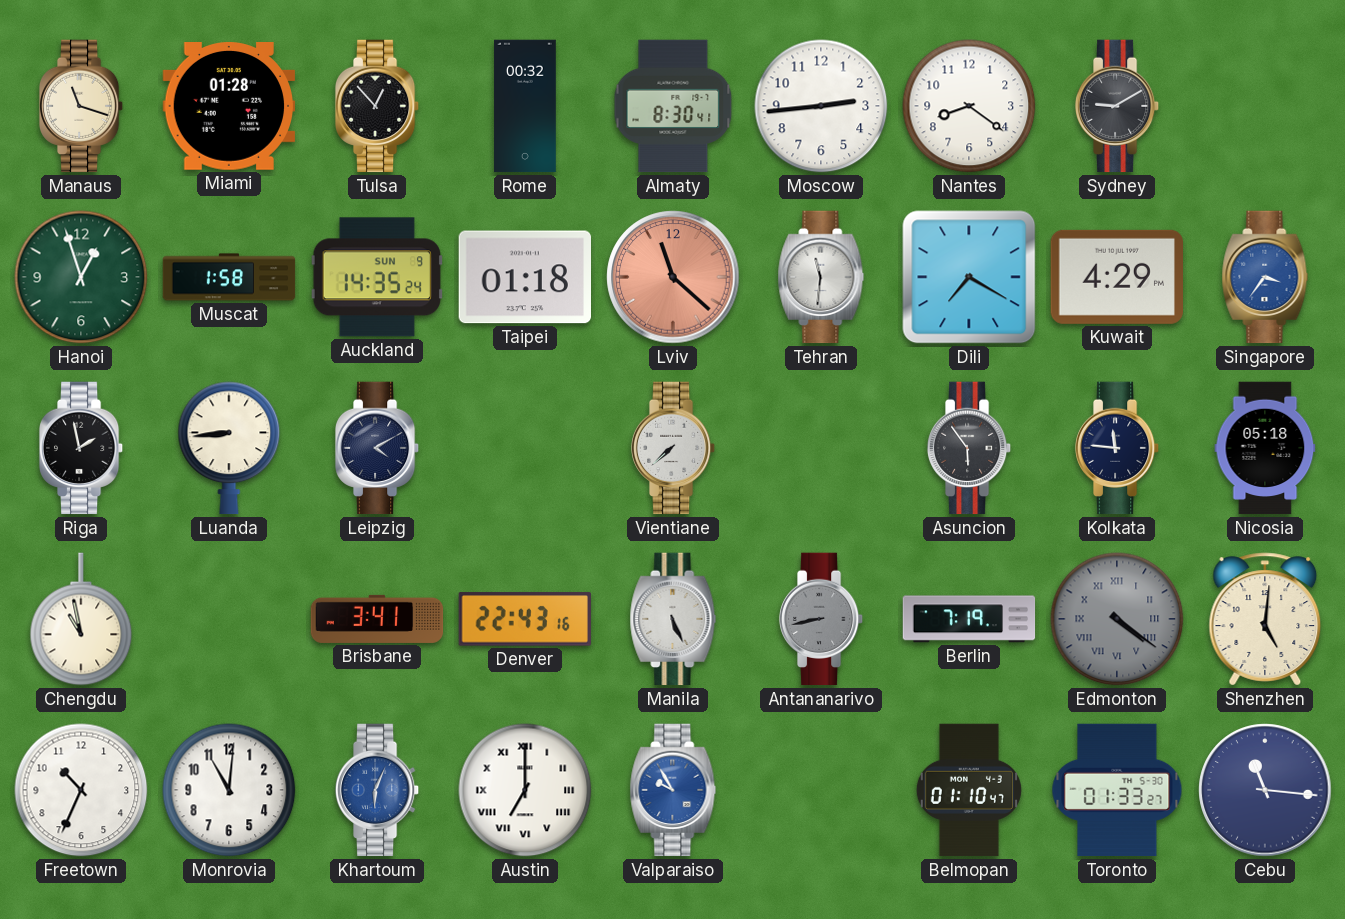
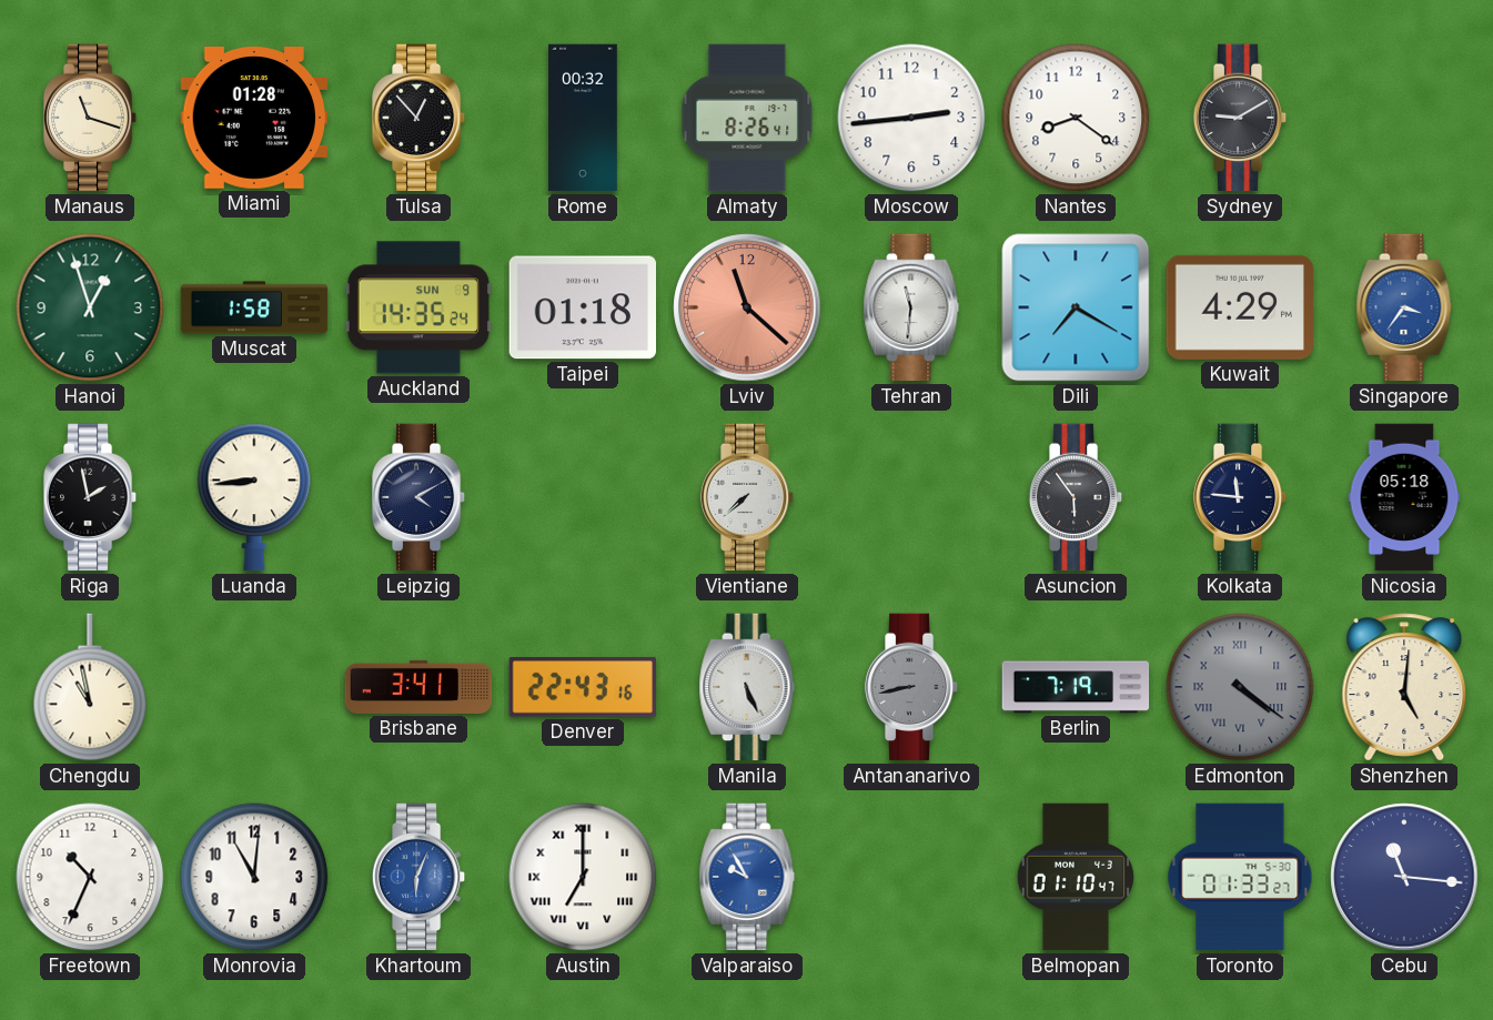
Almaty: 8:30 -> 8:26
